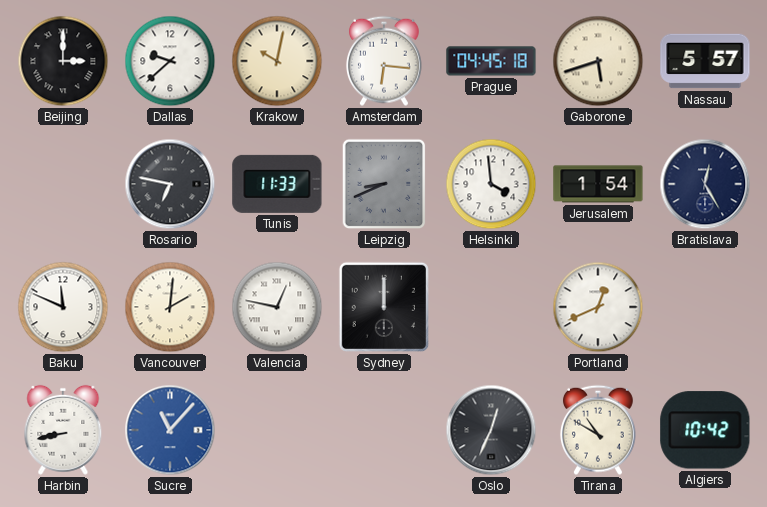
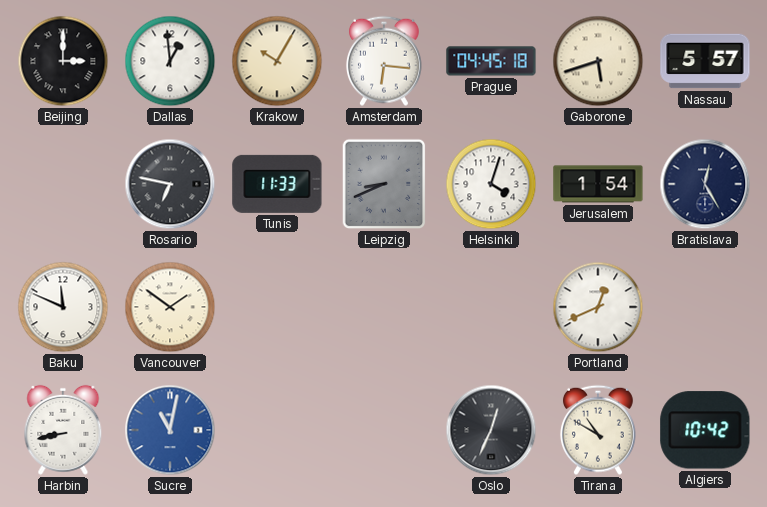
Dallas: 9:38 -> 12:59
Krakow: 10:02 -> 10:05
Helsinki: 3:59 -> 4:03
Vancouver: 2:01 -> 1:51
Valencia: 12:47 -> none
Sydney: 12:00 -> none
Sucre: 11:07 -> 11:02
